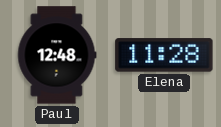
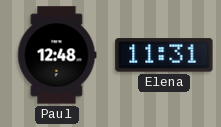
Elena: 11:28 -> 11:31
